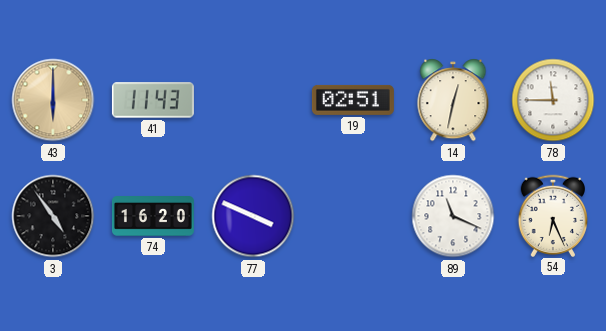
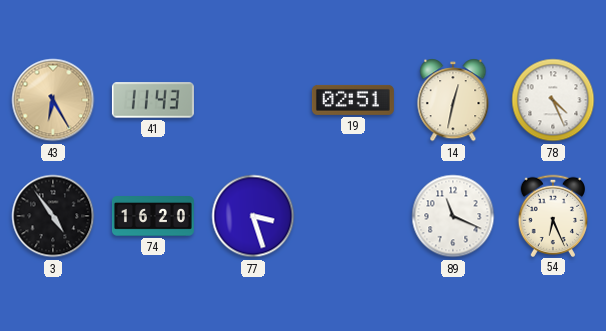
43: 6:00 -> 6:25
78: 11:45 -> 4:26
77: 3:49 -> 3:27
